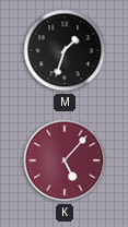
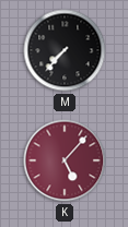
M: 1:33 -> 7:37
